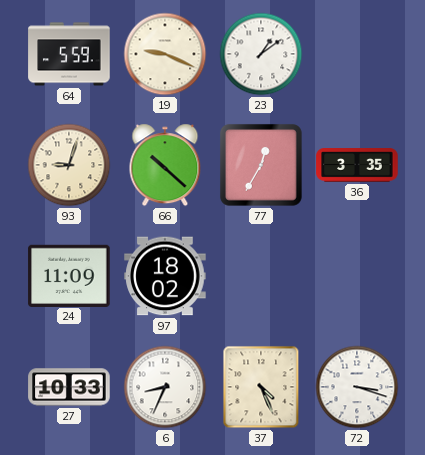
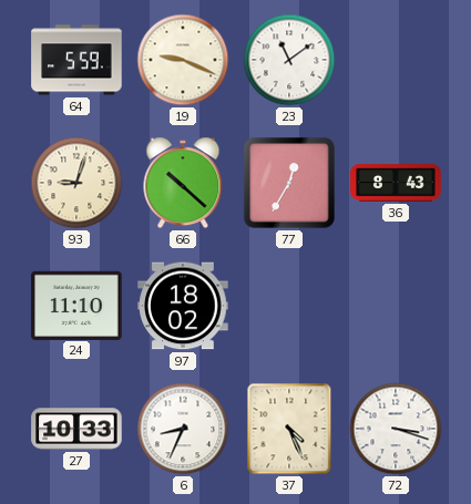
23: 1:09 -> 11:09
36: 3:35 -> 8:43
24: 11:09 -> 11:10
